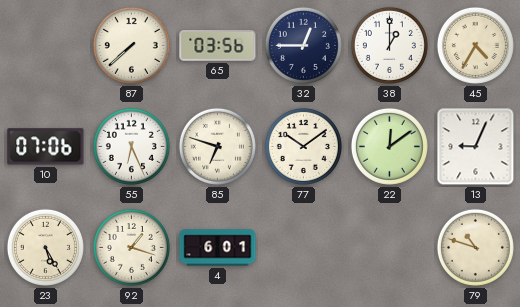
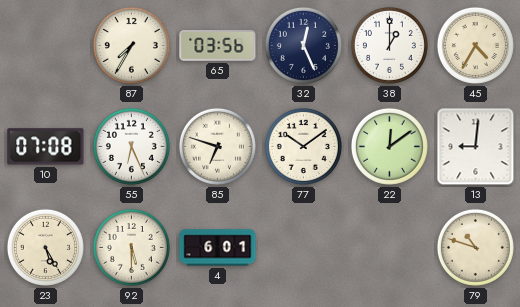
87: 7:38 -> 7:35
32: 12:45 -> 12:26
10: 07:06 -> 07:08
13: 9:04 -> 9:01
92: 1:18 -> 5:30
